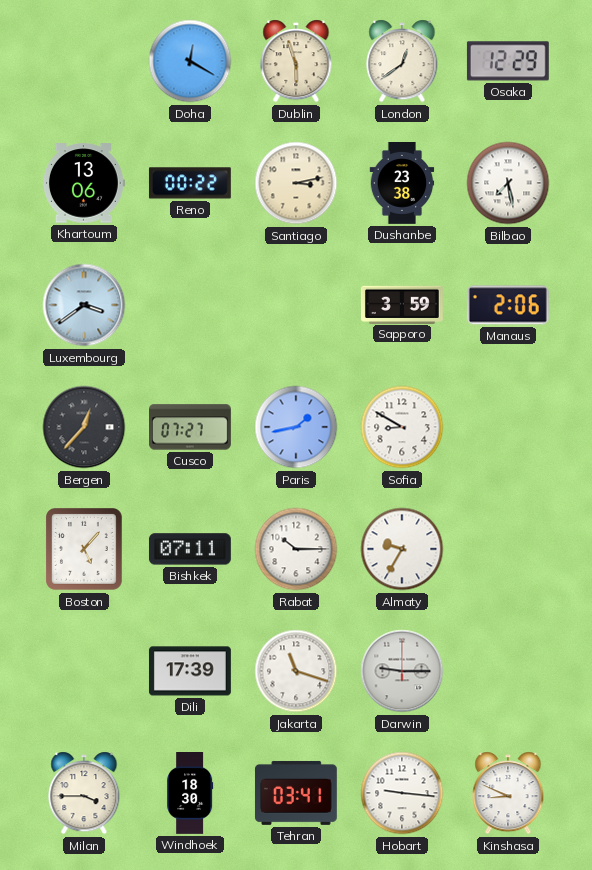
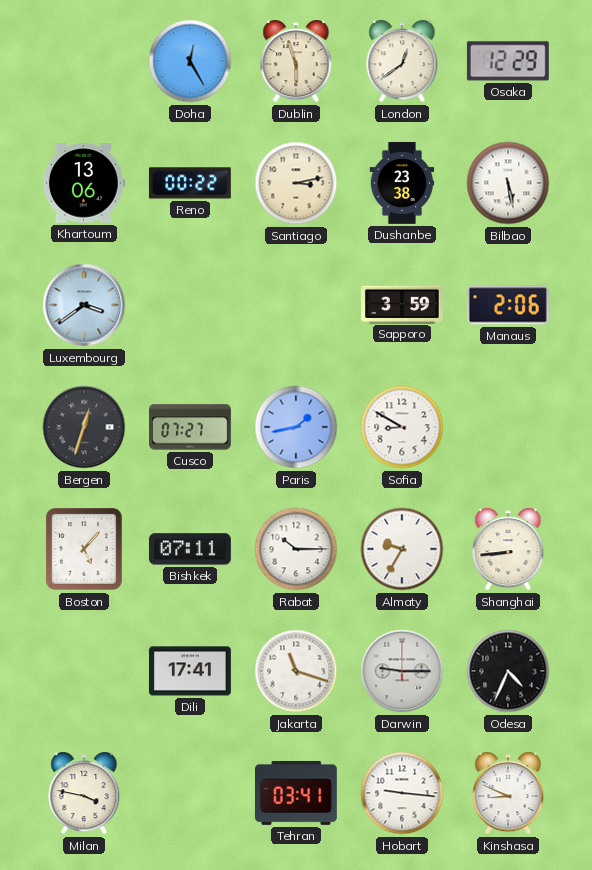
Doha: 12:20 -> 12:25
Bilbao: 7:28 -> 5:28
Bergen: 12:37 -> 12:33
Shanghai: none -> 8:44
Dili: 17:39 -> 17:41
Odesa: none -> 4:34
Milan: 3:45 -> 3:47
Windhoek: 18:30 -> none
